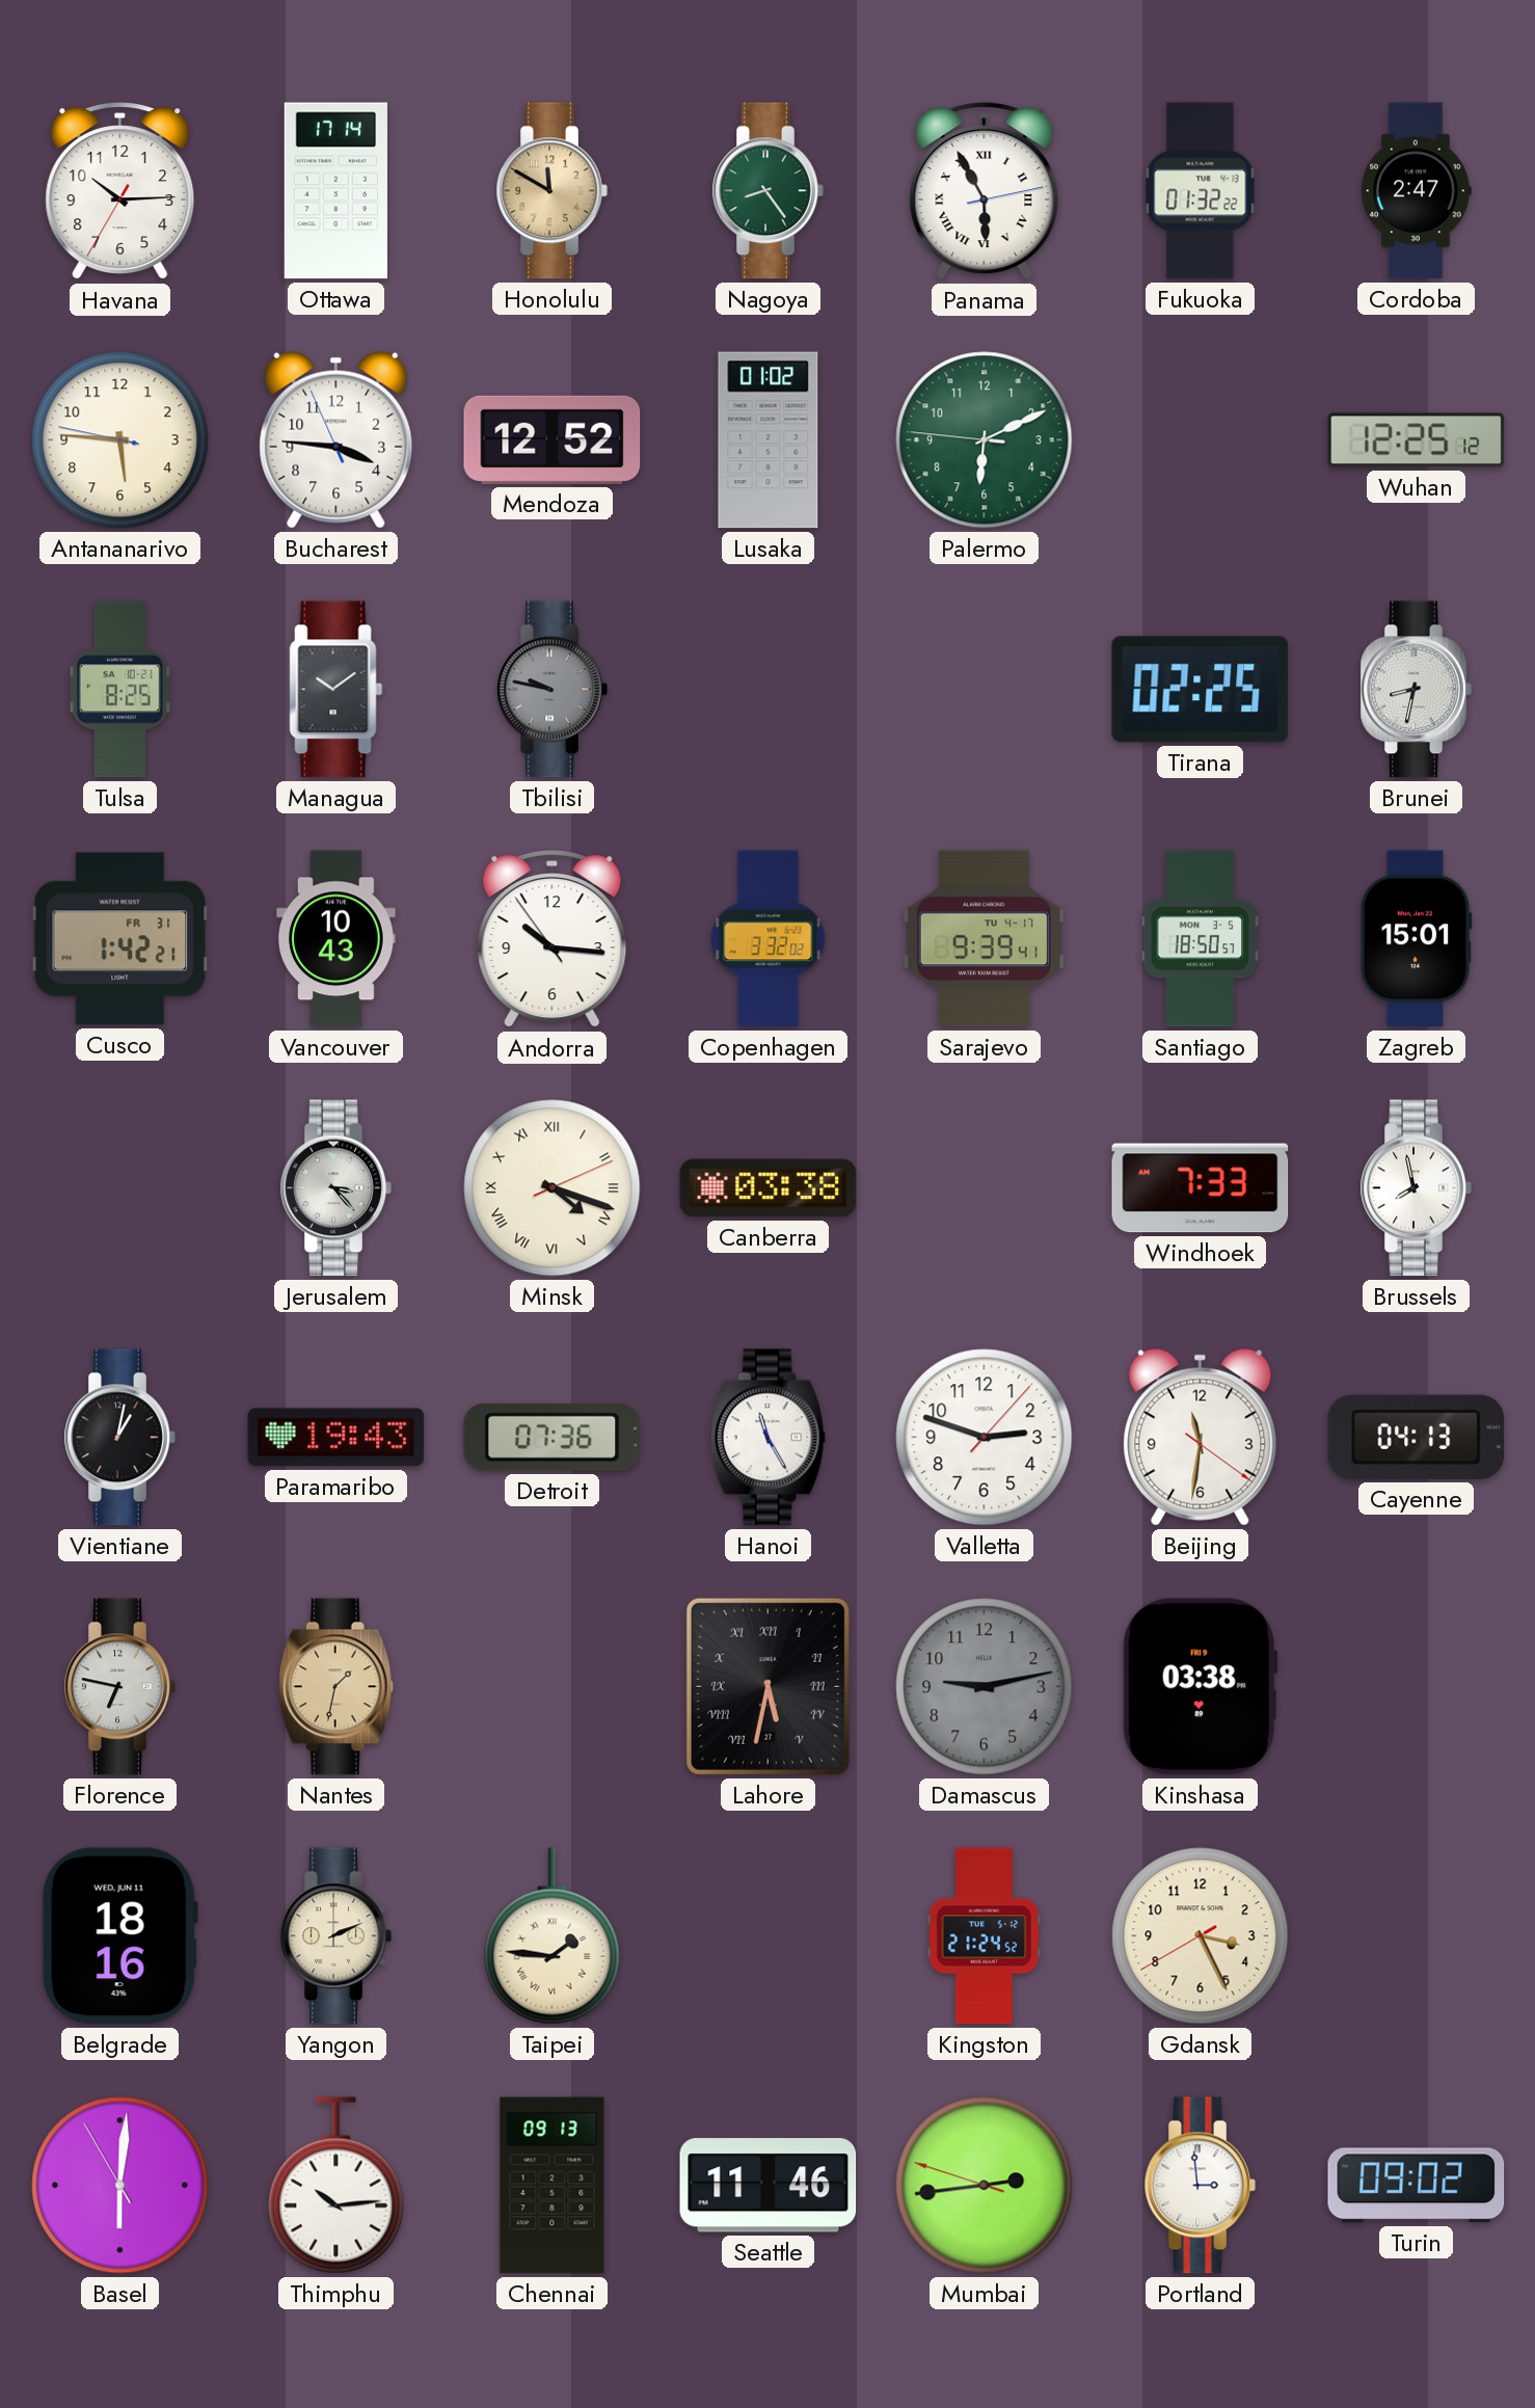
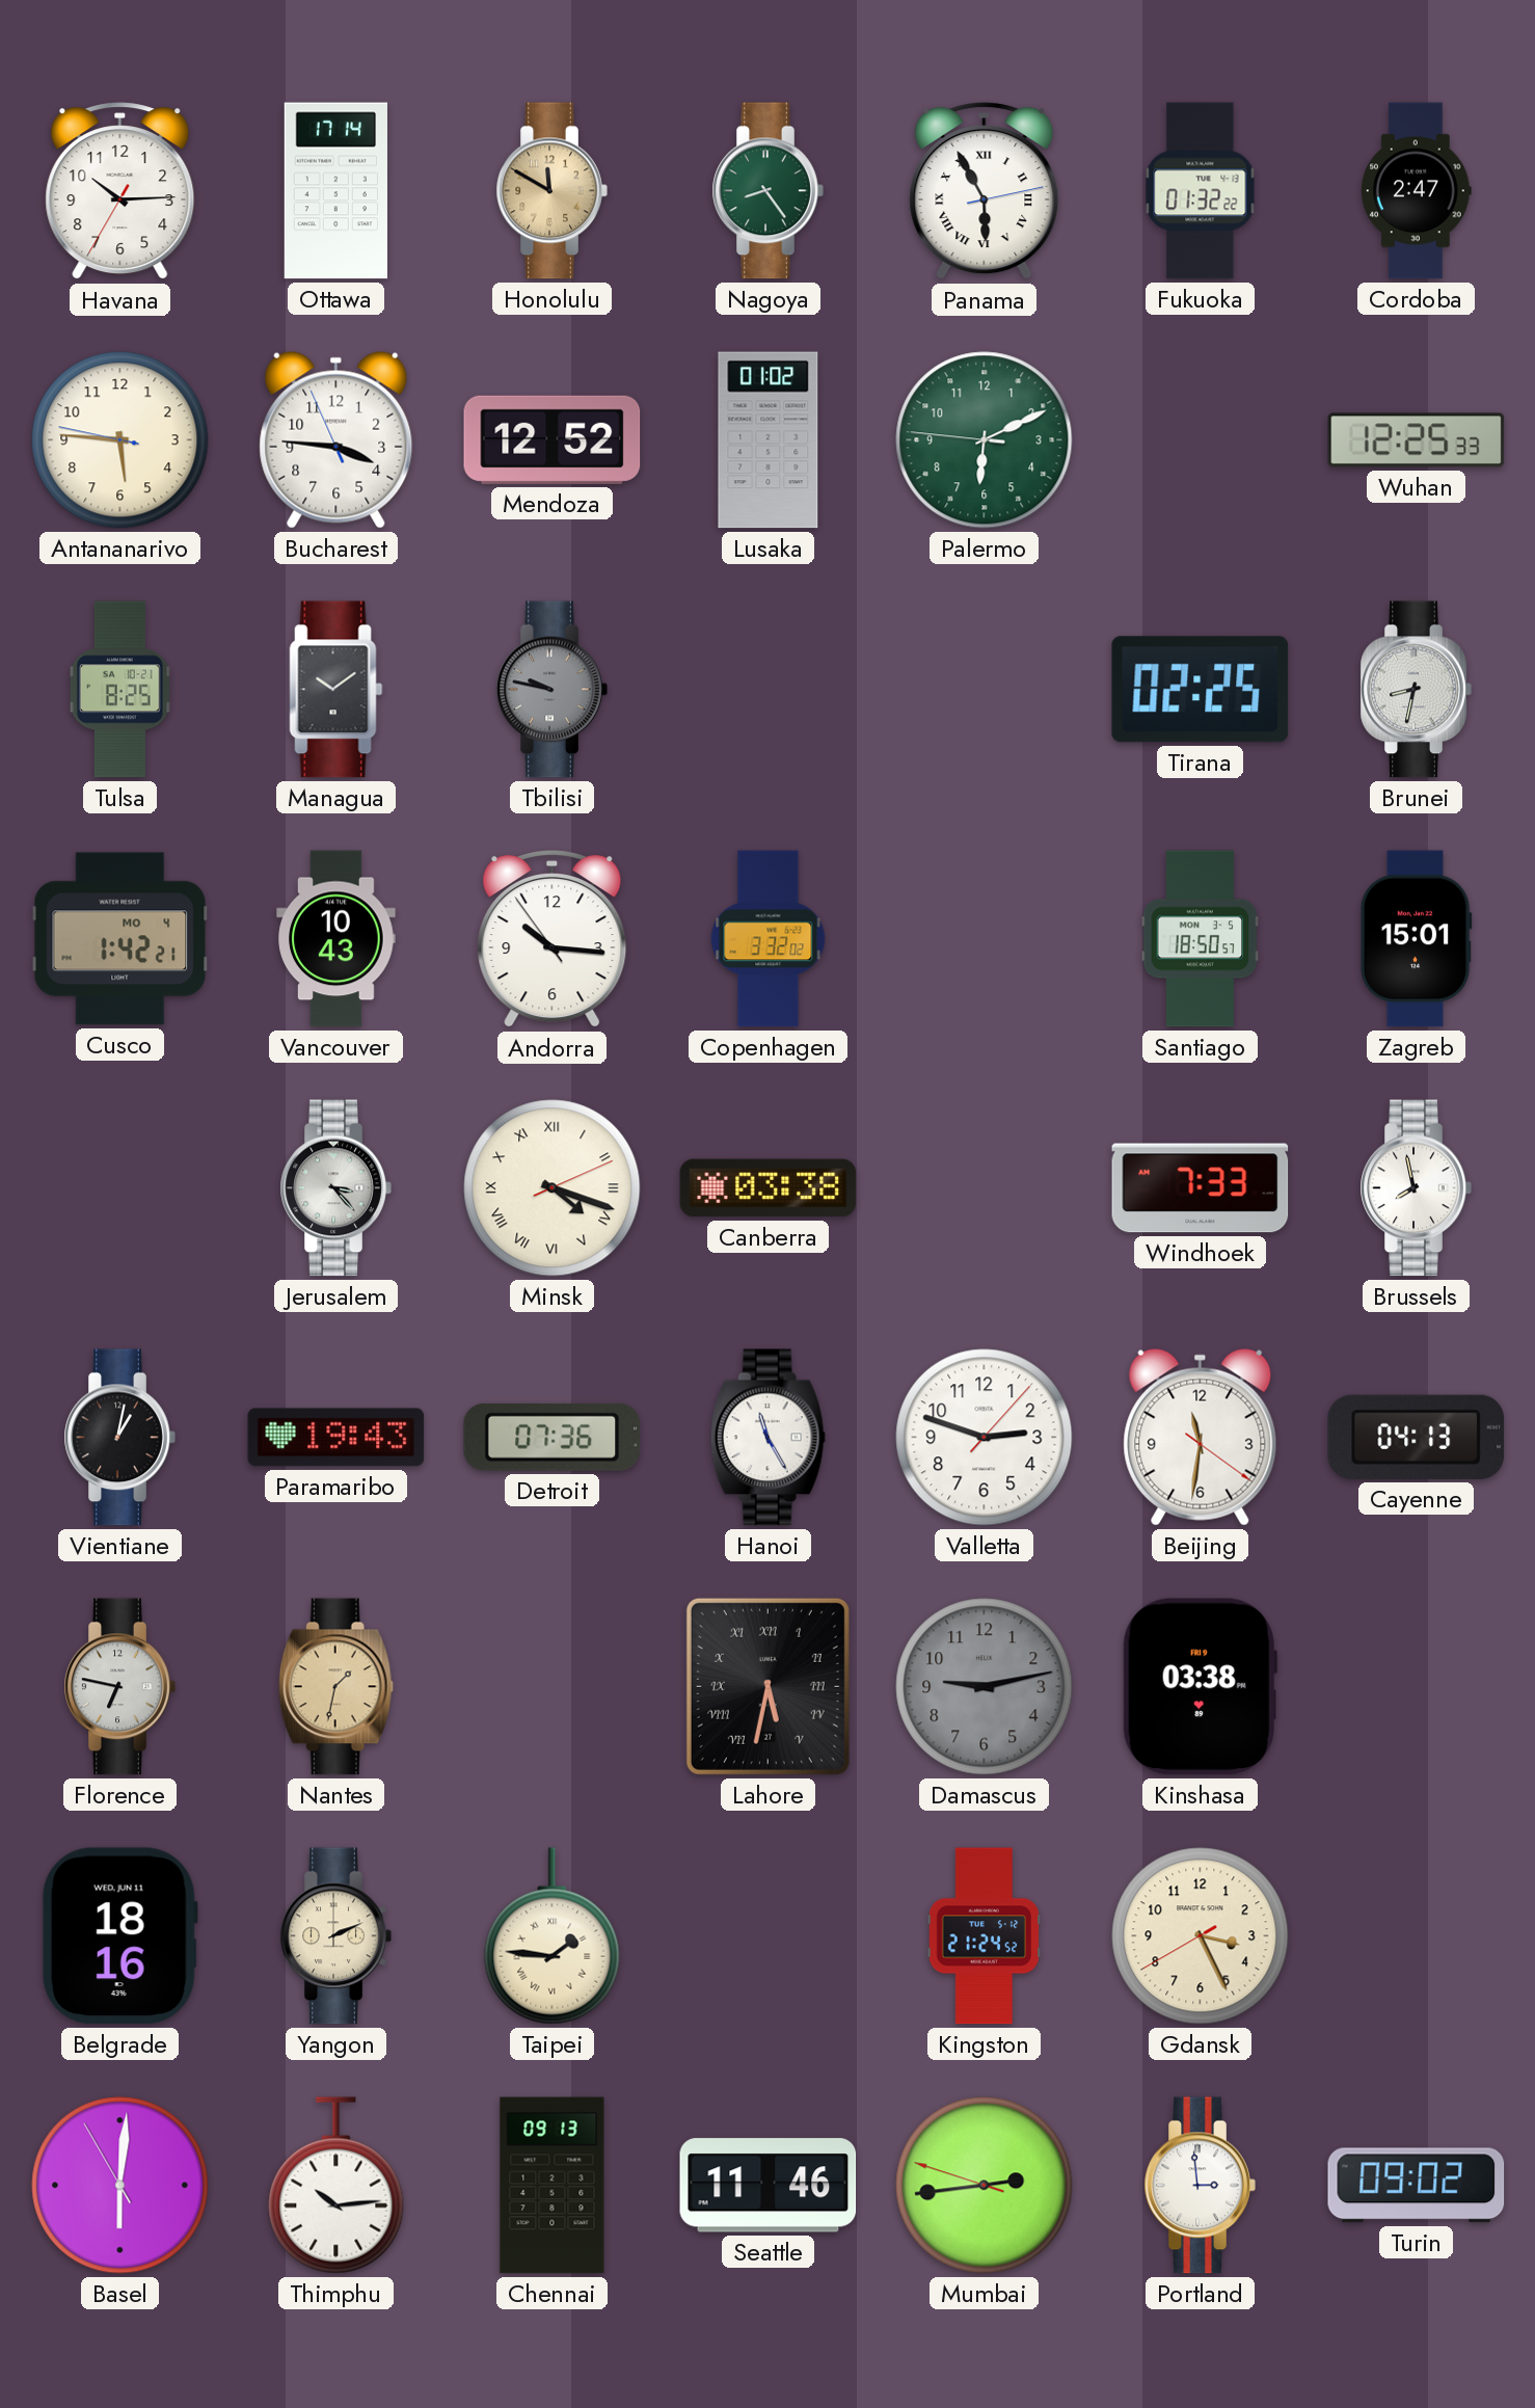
Wuhan: 12:25:12 -> 12:25:33
Cusco date: FR 31 -> MO 4
Sarajevo: 9:39 -> none
